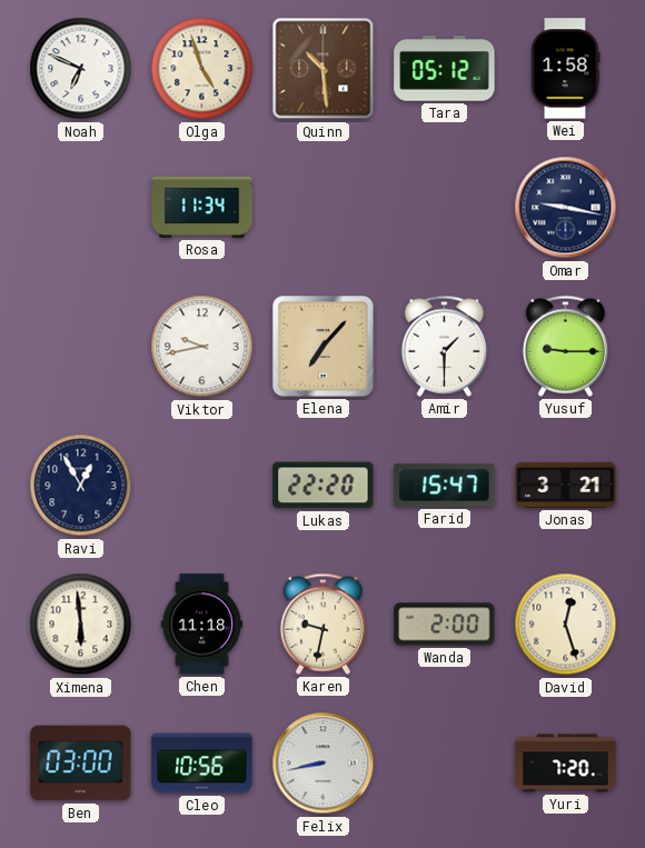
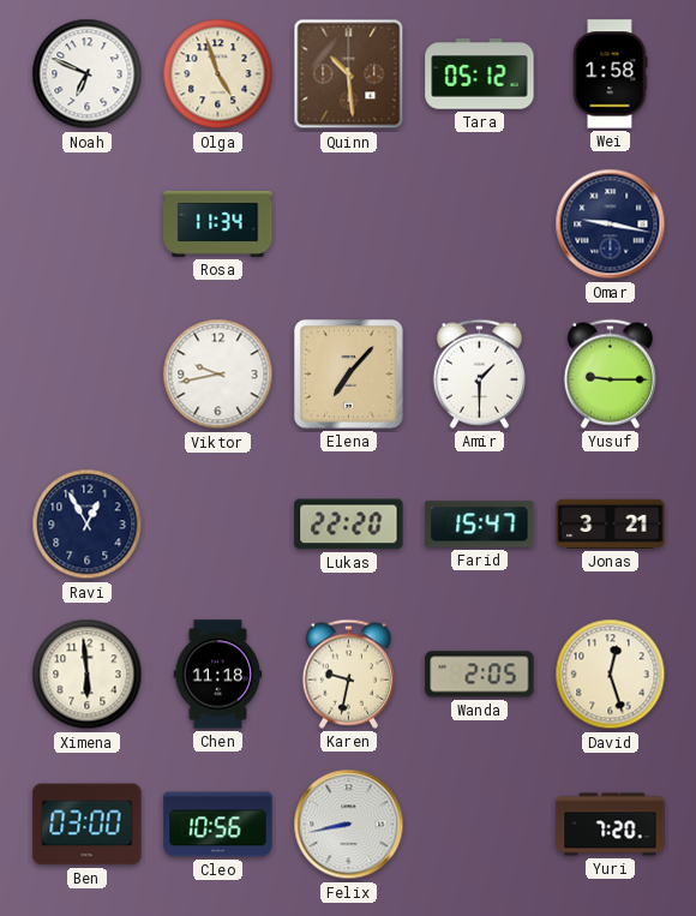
Wanda: 2:00 -> 2:05
